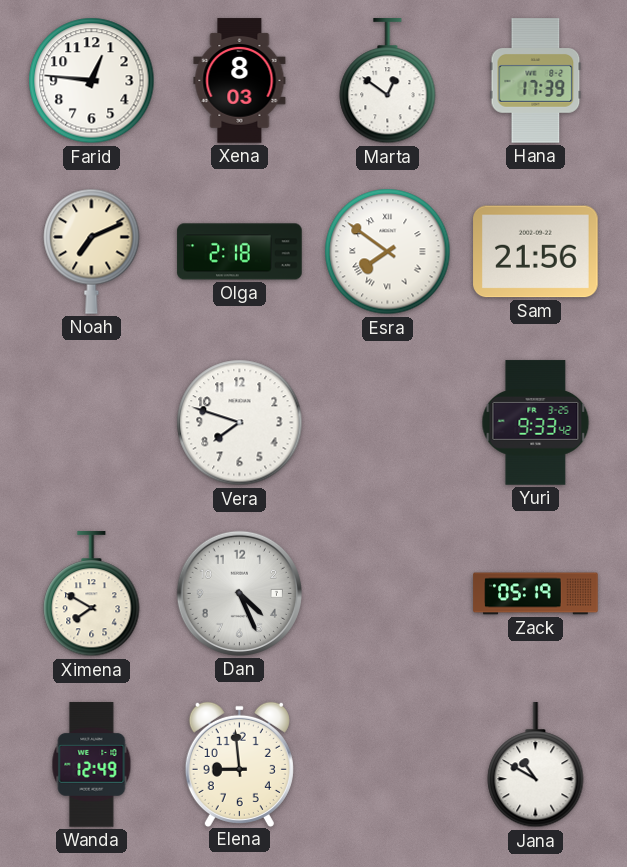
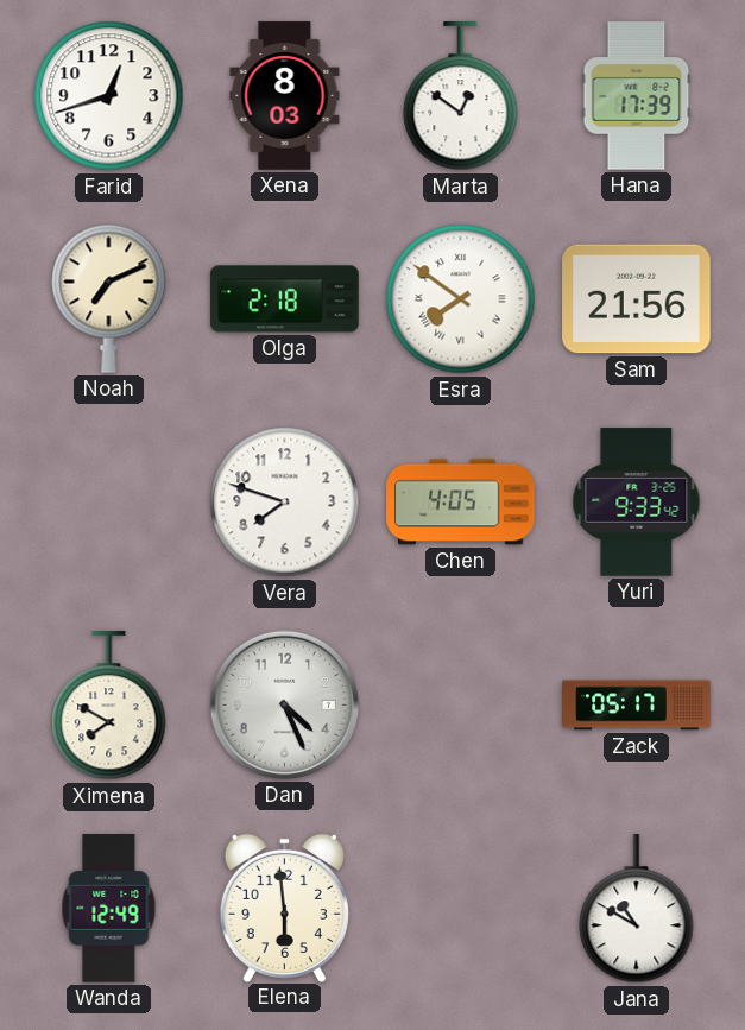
Farid: 12:46 -> 12:42
Chen: none -> 4:05
Zack: 05:19 -> 05:17
Elena: 8:59 -> 5:59
